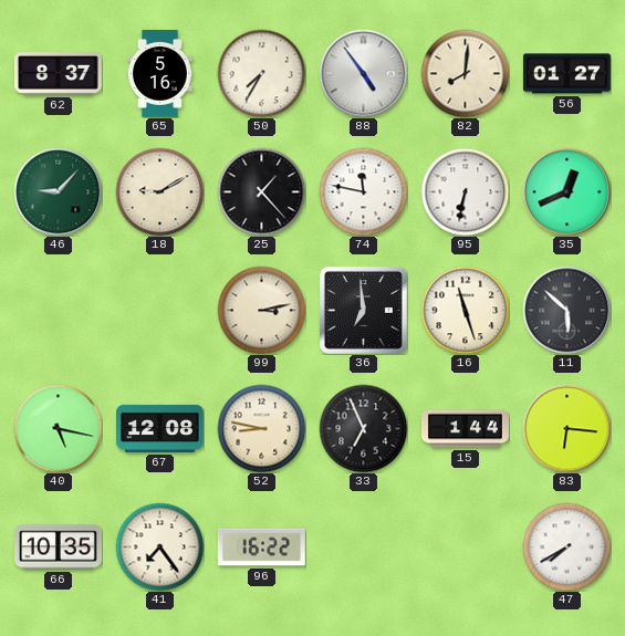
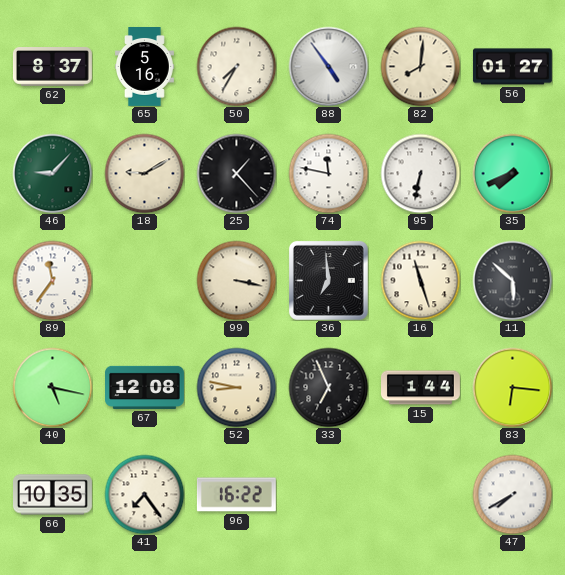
35: 12:41 -> 7:41
89: none -> 11:36
99: 3:13 -> 3:17
